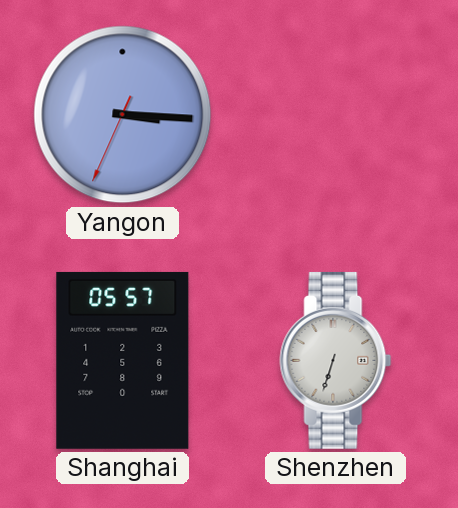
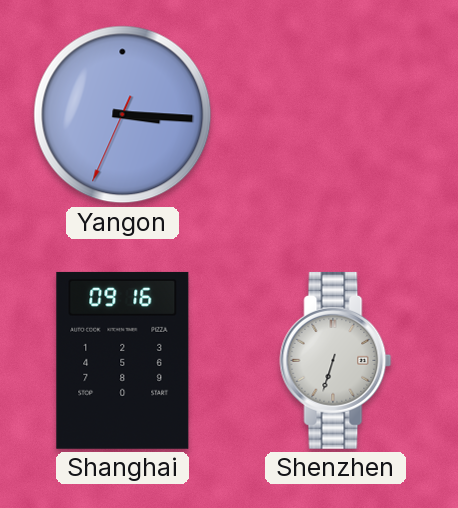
Shanghai: 05:57 -> 09:16
